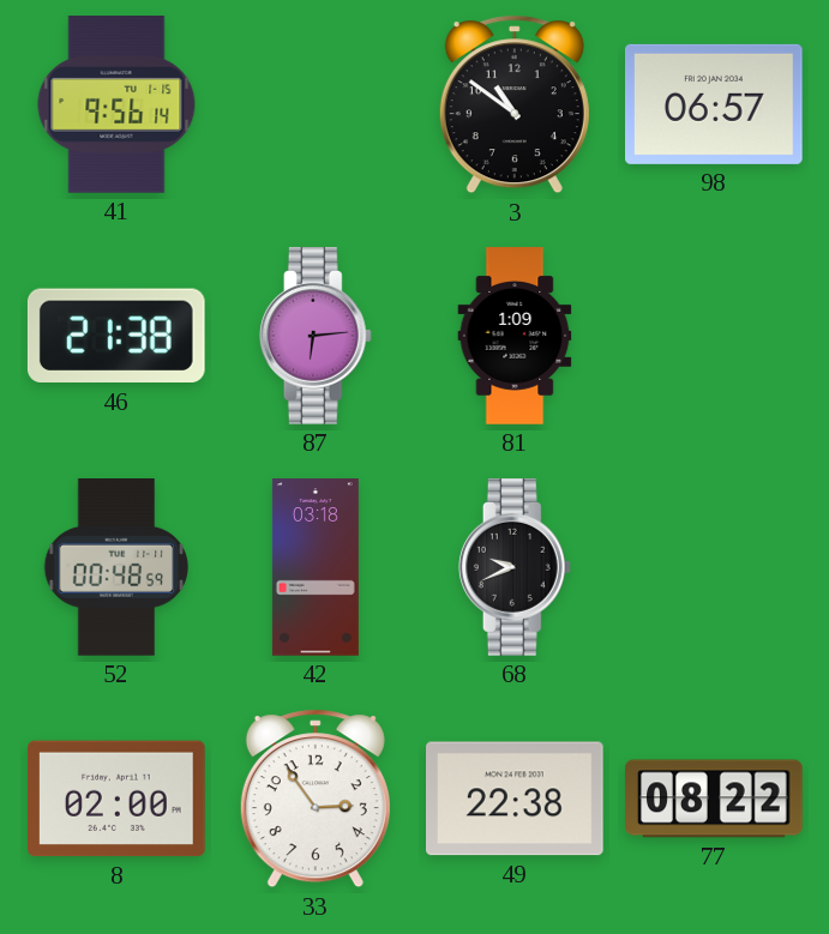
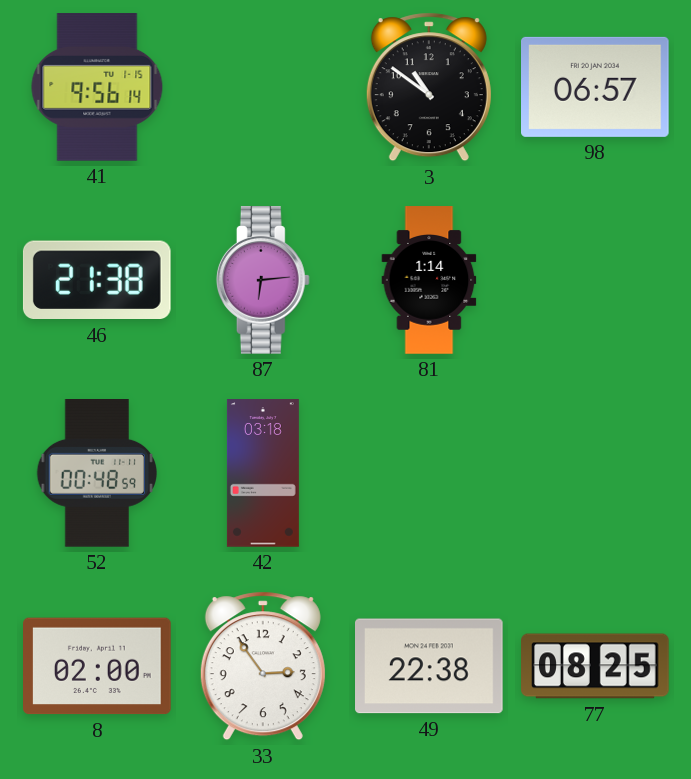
81: 1:09 -> 1:14
68: 9:41 -> none
77: 08:22 -> 08:25
